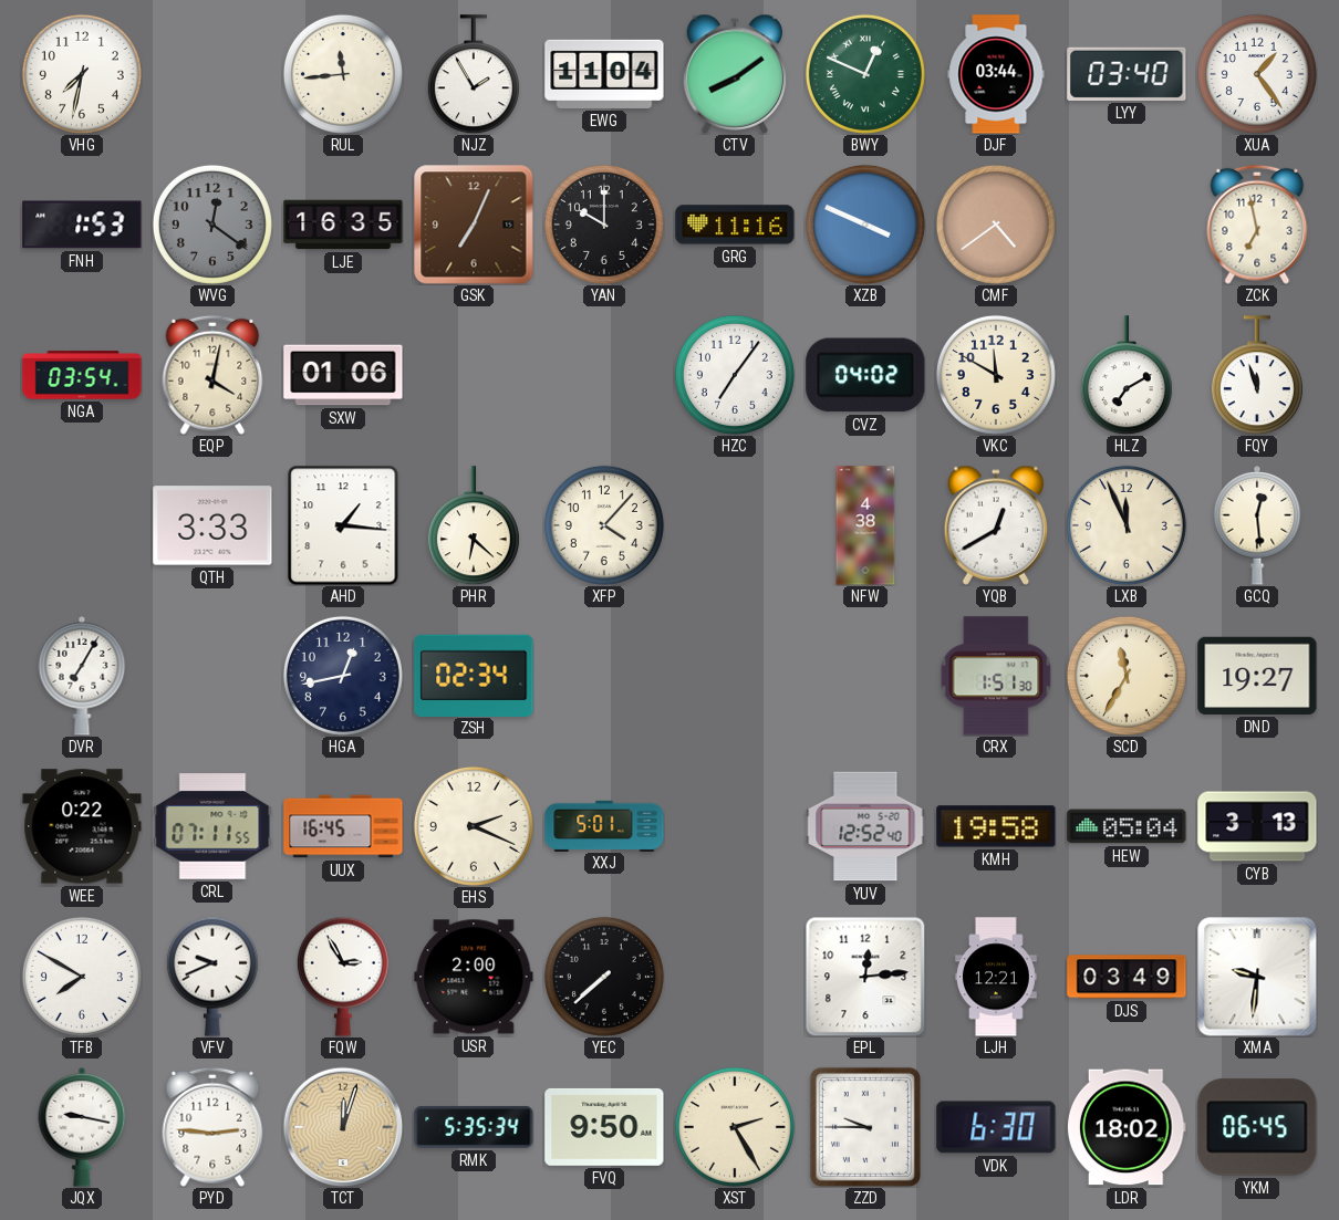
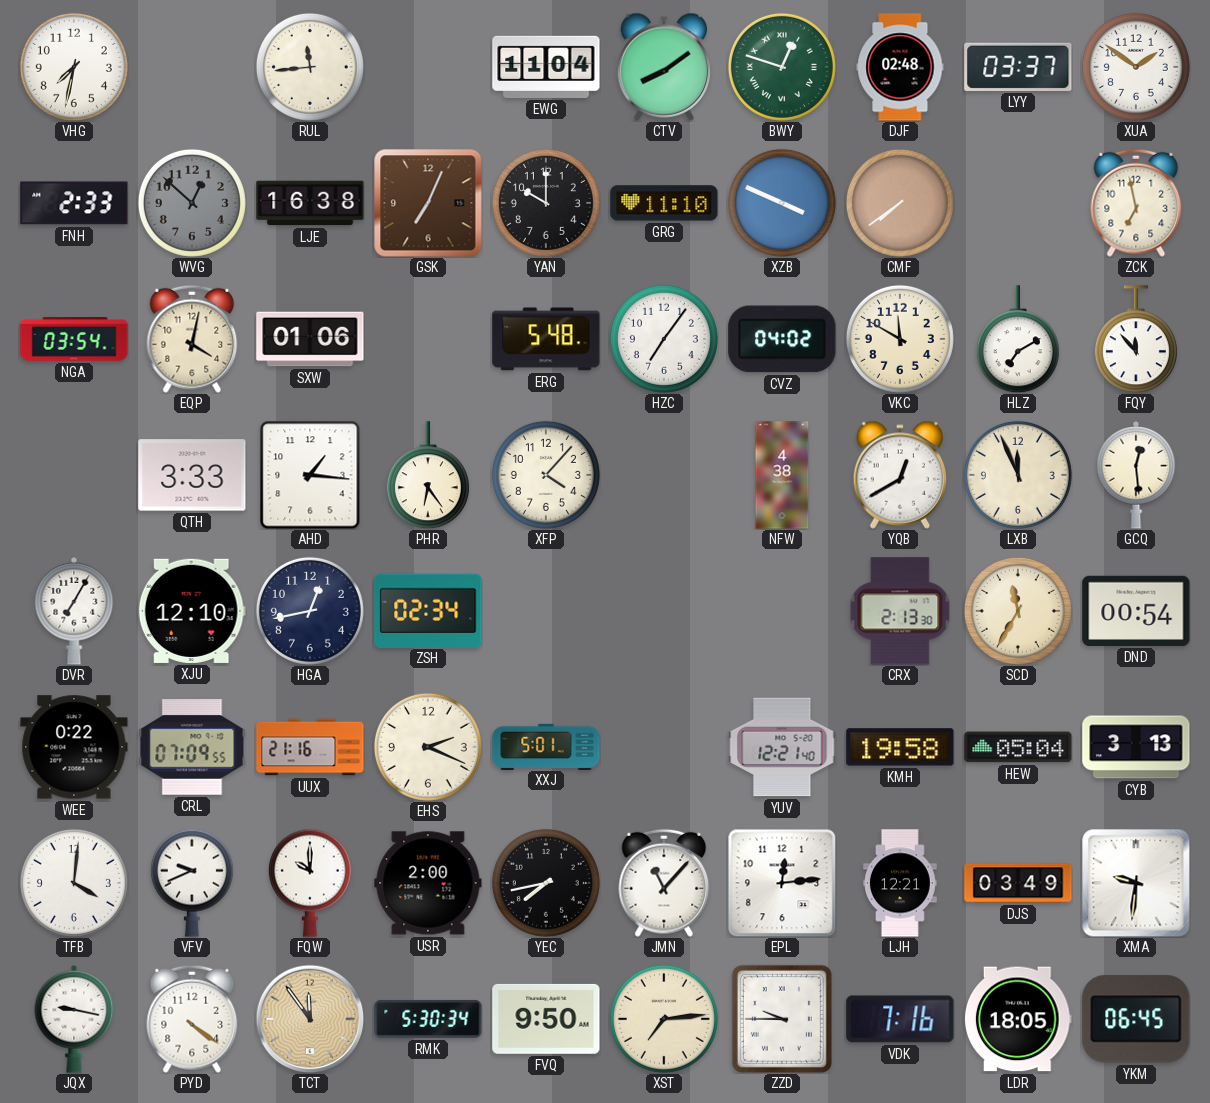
NJZ: 1:55 -> none
BWY: 12:49 -> 12:48
DJF: 03:44 -> 02:48
LYY: 03:40 -> 03:37
XUA: 1:24 -> 1:51
FNH: 1:53 -> 2:33
WVG: 12:21 -> 12:52
LJE: 16:35 -> 16:38
GRG: 11:16 -> 11:10
CMF: 4:39 -> 7:39
ERG: none -> 5:48
FQY: 11:57 -> 11:53
PHR: 6:22 -> 6:24
XJU: none -> 12:10
CRX: 1:51 -> 2:13
DND: 19:27 -> 00:54
CRL: 07:11 -> 07:09
UUX: 16:45 -> 21:16
YUV: 12:52 -> 12:21
TFB: 7:50 -> 4:01
FQW: 2:55 -> 10:00
YEC: 7:38 -> 7:43
JMN: none -> 11:07
PYD: 2:46 -> 4:21
TCT: 12:03 -> 11:54
RMK: 5:35 -> 5:30
XST: 2:25 -> 7:14
VDK: 6:30 -> 7:16
LDR: 18:02 -> 18:05
